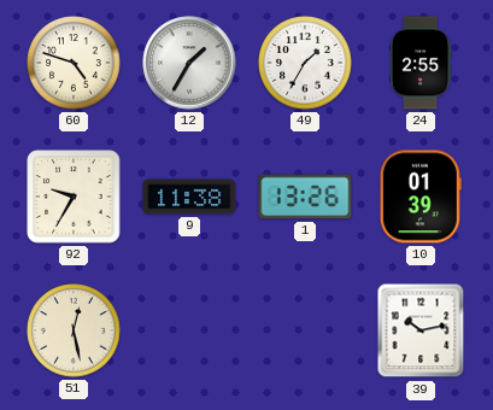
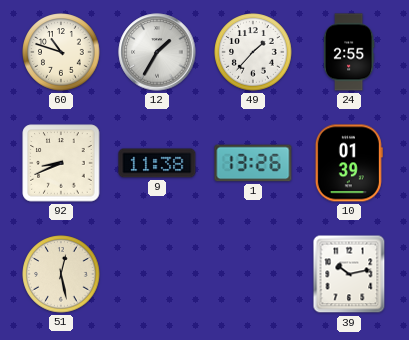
60: 4:48 -> 10:48
49: 1:35 -> 1:37
92: 9:35 -> 8:41
